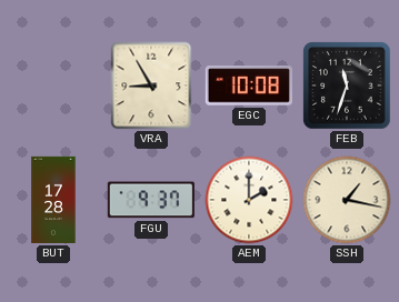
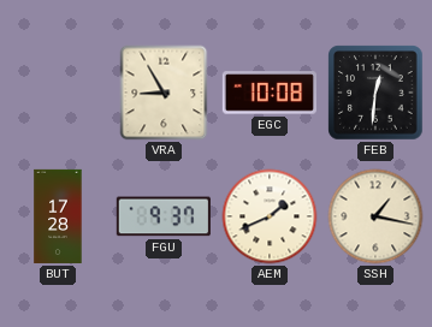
FEB: 11:33 -> 12:31
AEM: 2:00 -> 1:41
